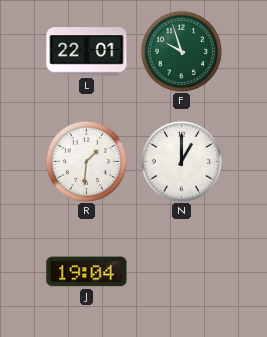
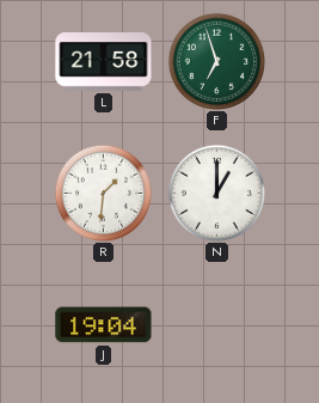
L: 22:01 -> 21:58
F: 9:57 -> 6:57
